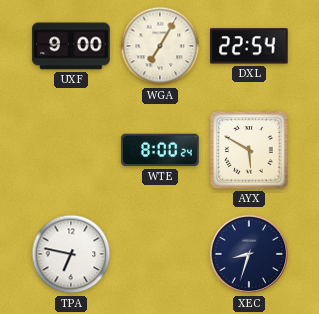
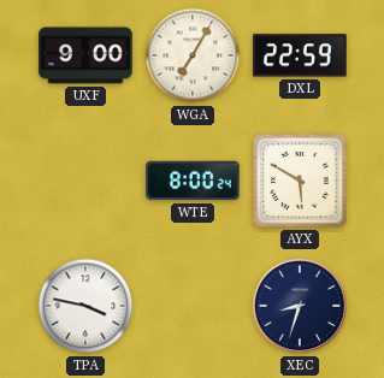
DXL: 22:54 -> 22:59
TPA: 6:47 -> 3:47
